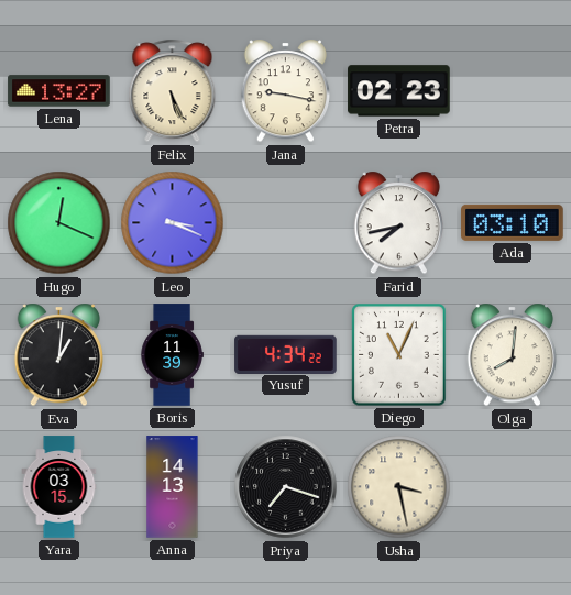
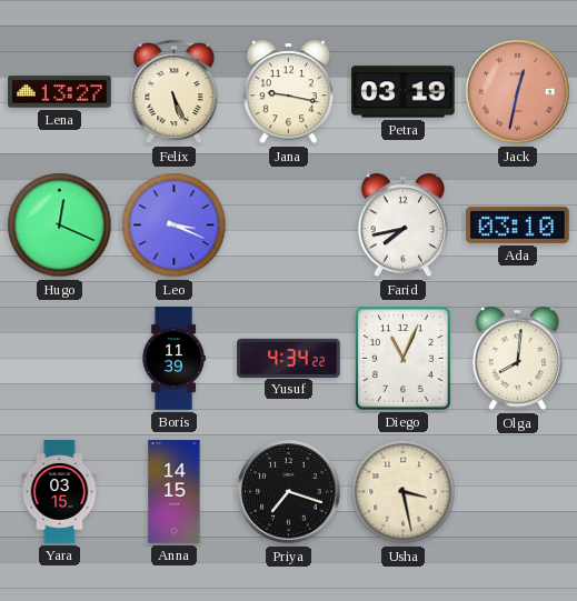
Petra: 02:23 -> 03:19
Jack: none -> 12:32
Eva: 1:01 -> none
Anna: 14:13 -> 14:15
